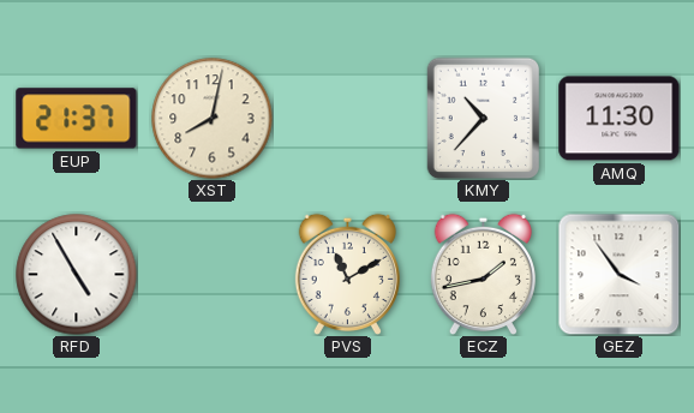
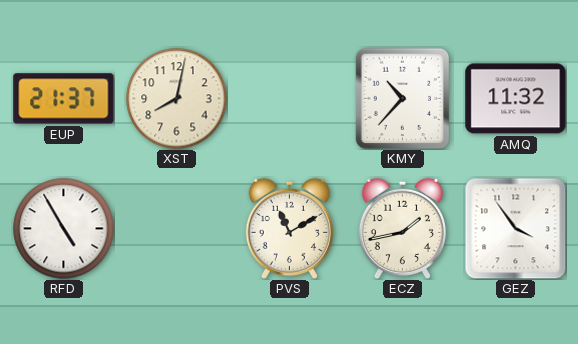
AMQ: 11:30 -> 11:32
